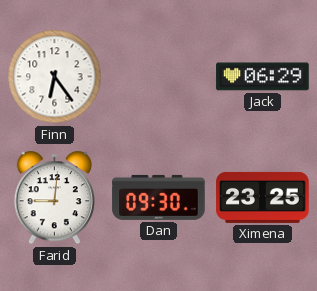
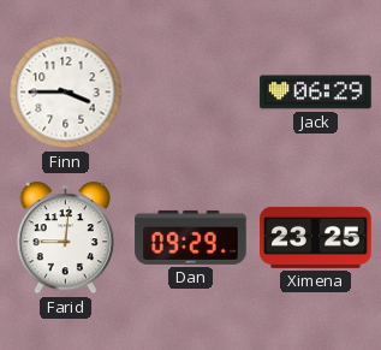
Finn: 6:24 -> 3:45
Dan: 09:30 -> 09:29
